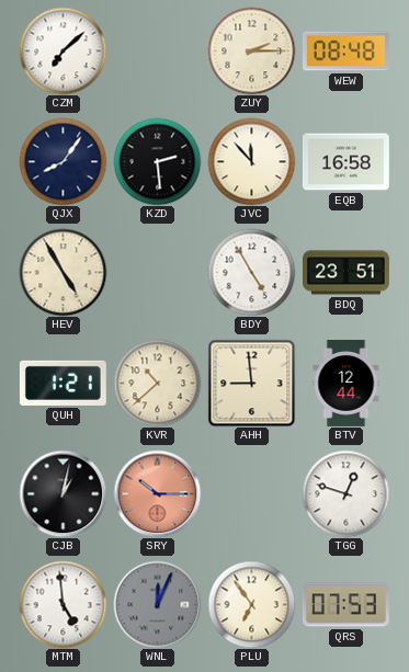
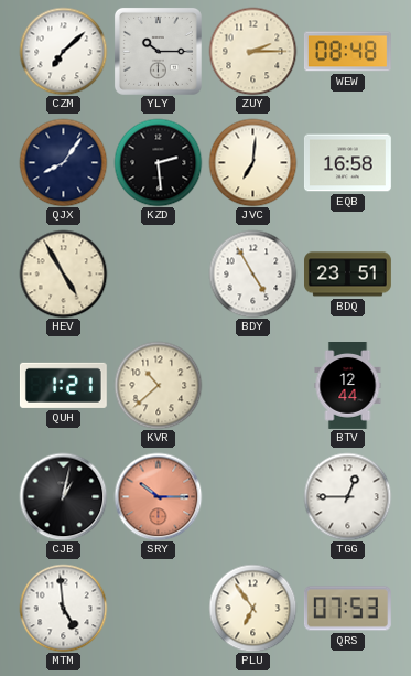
YLY: none -> 10:15
JVC: 11:53 -> 7:01
AHH: 8:59 -> none
TGG: 12:48 -> 12:45
WNL: 12:04 -> none
